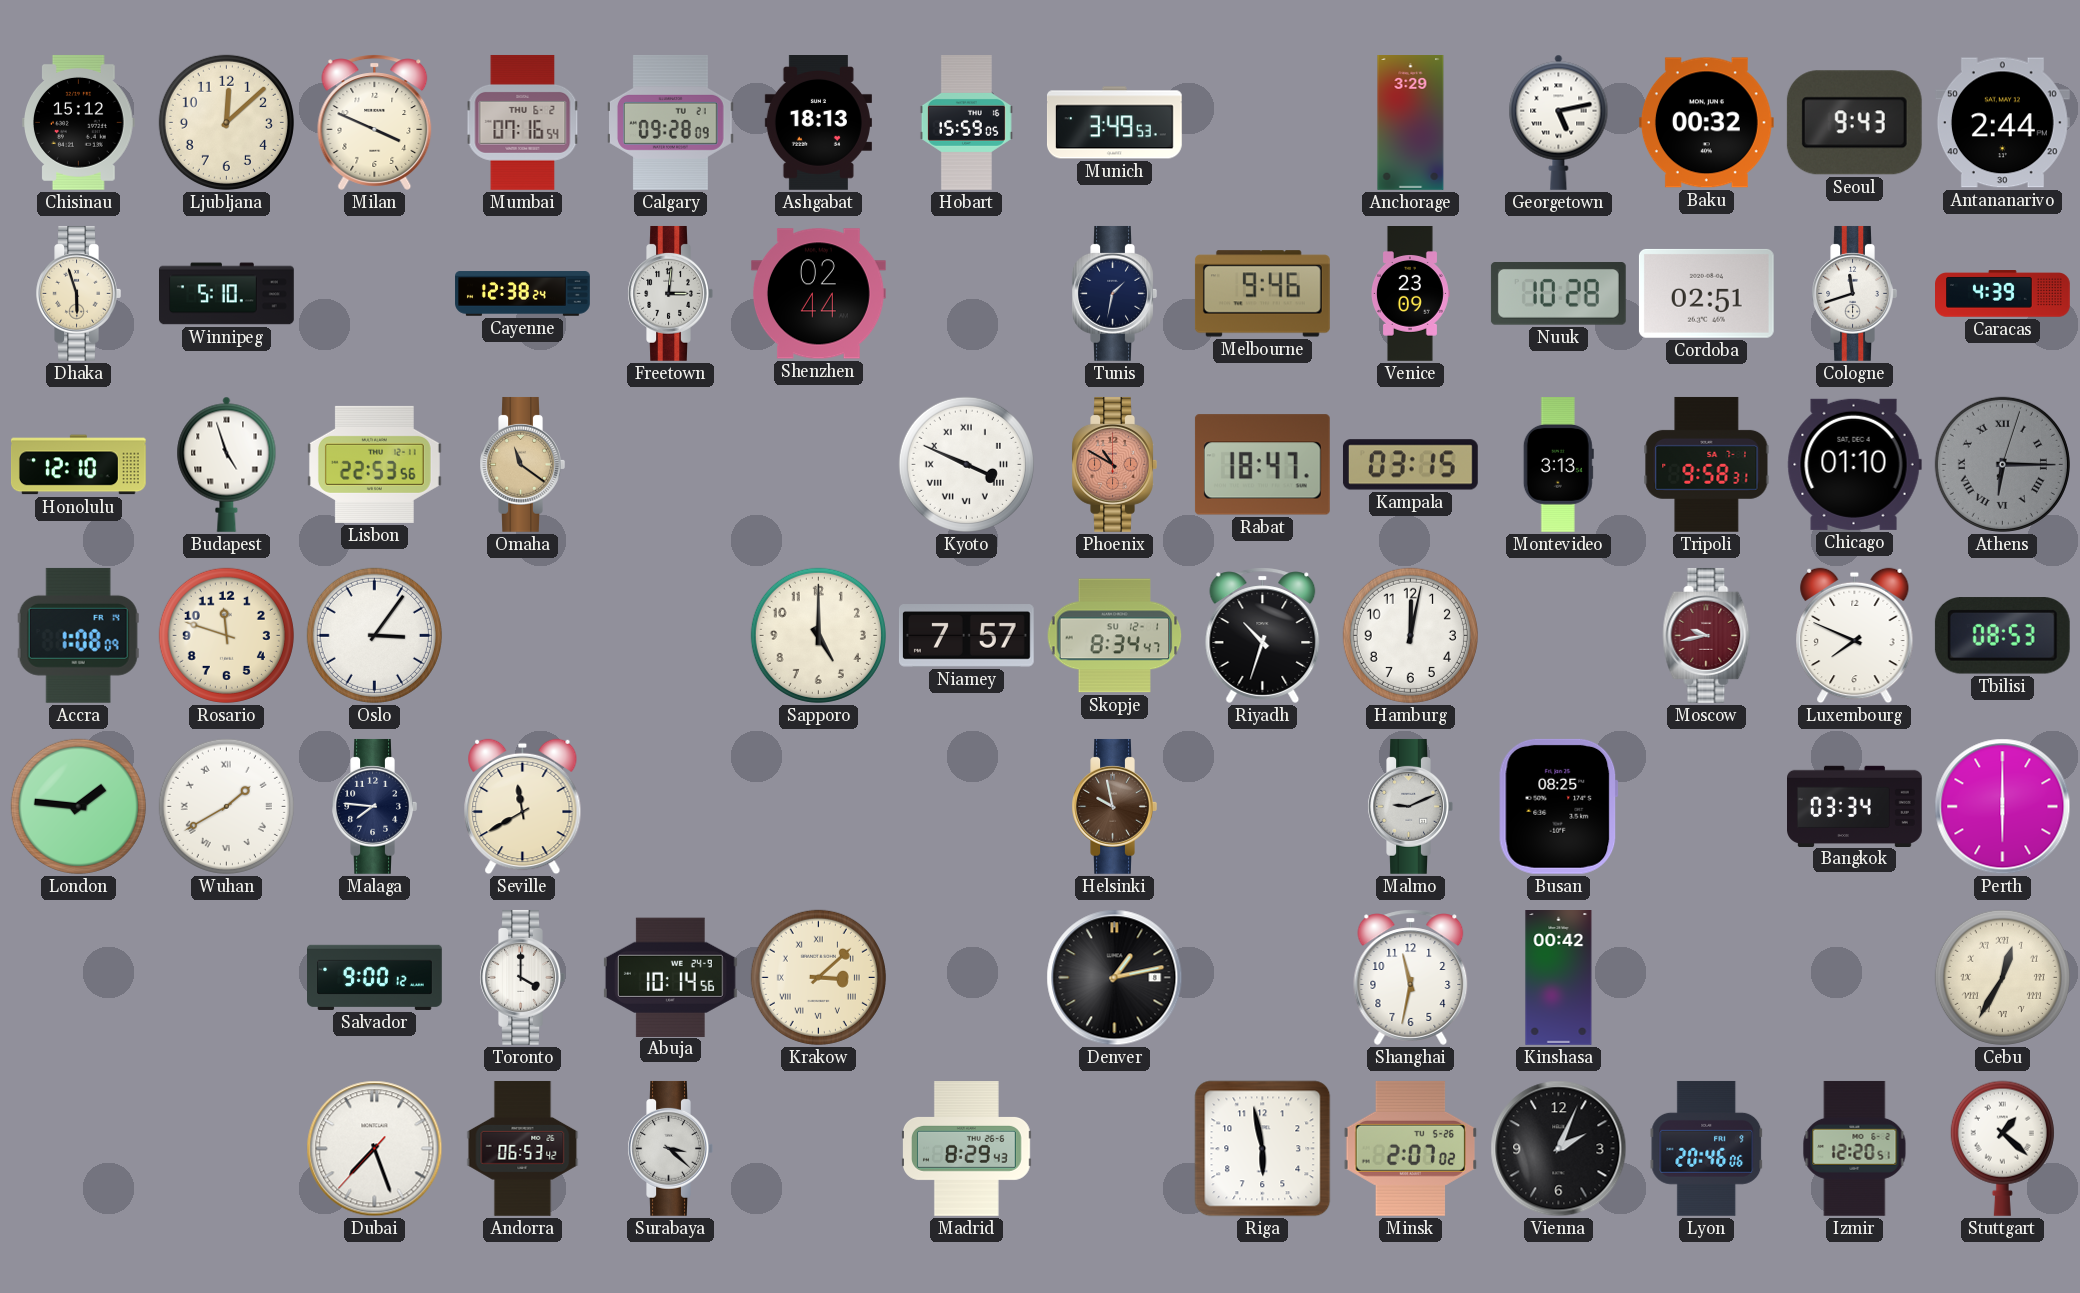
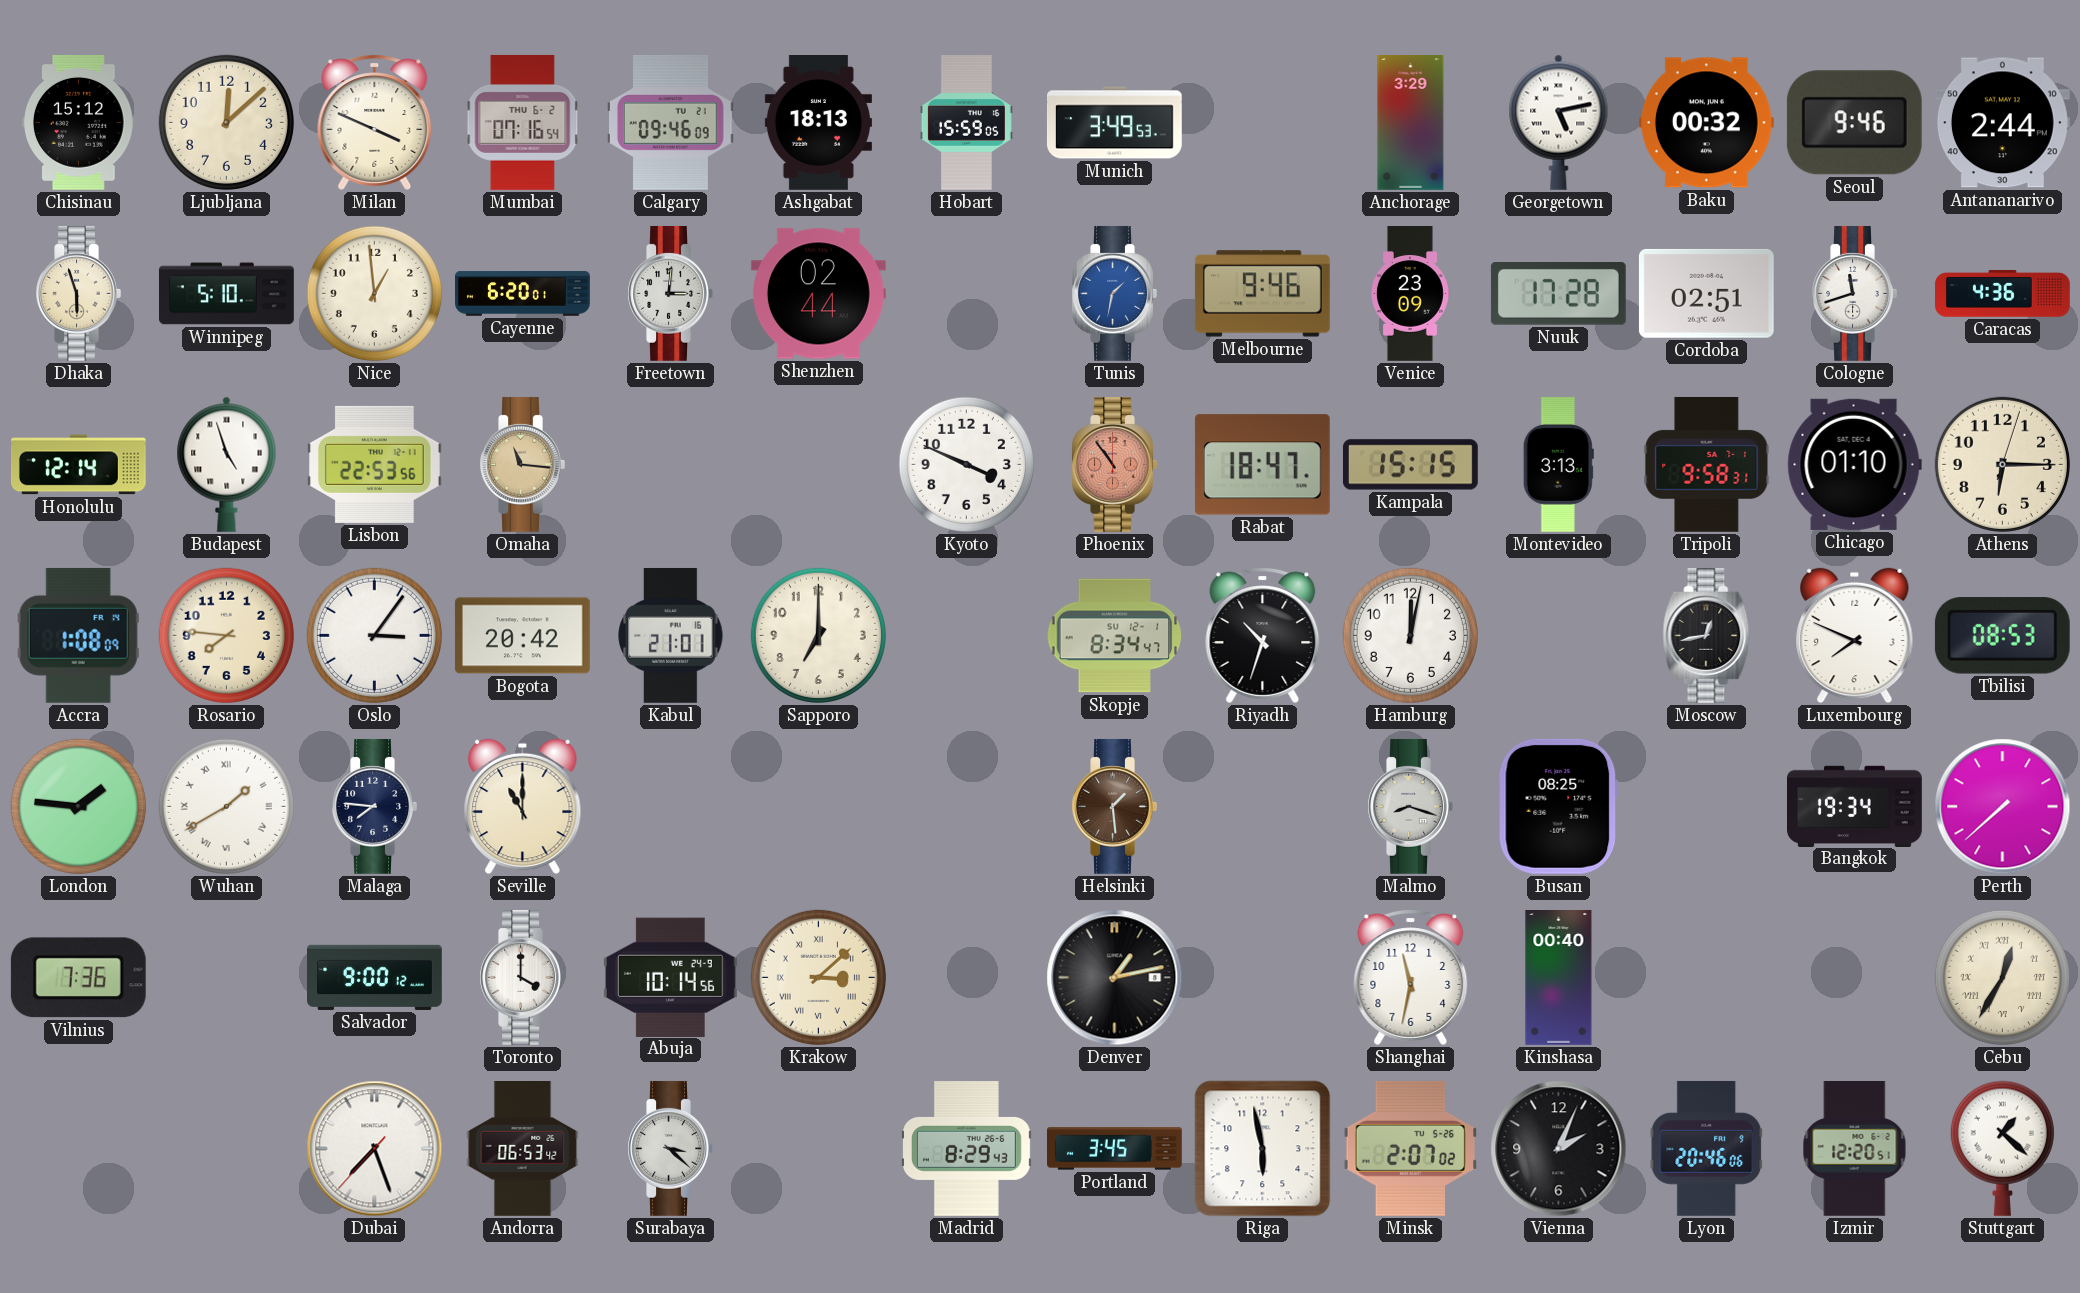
Calgary: 09:28 -> 09:46
Seoul: 9:43 -> 9:46
Nice: none -> 12:59
Cayenne: 12:38 -> 6:20
Tunis dial: navy -> blue
Nuuk: 10:28 -> 17:28
Caracas: 4:39 -> 4:36
Honolulu: 12:10 -> 12:14
Omaha: 11:21 -> 11:16
Kyoto numerals: Roman -> Arabic
Phoenix: 10:50 -> 10:54
Kampala: 03:15 -> 15:15
Athens dial: grey -> cream
Athens numerals: Roman -> Arabic
Rosario: 11:48 -> 7:46
Bogota: none -> 20:42
Kabul: none -> 21:01
Sapporo: 5:00 -> 7:00
Niamey: 7:57 -> none
Moscow: 9:43 -> 12:43
Moscow dial: burgundy -> black
Seville: 11:40 -> 11:00
Helsinki: 9:58 -> 1:29
Malmo: 9:11 -> 8:18
Bangkok: 03:34 -> 19:34
Perth: 6:00 -> 7:38
Vilnius: none -> 7:36
Kinshasa: 00:42 -> 00:40
Portland: none -> 3:45
